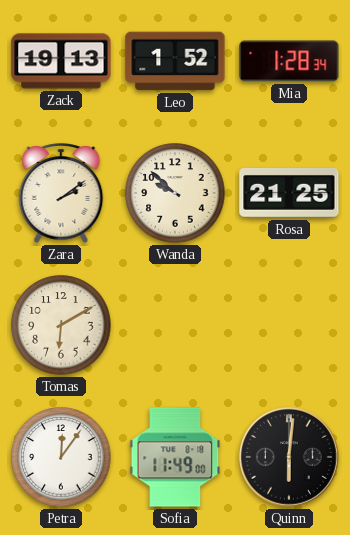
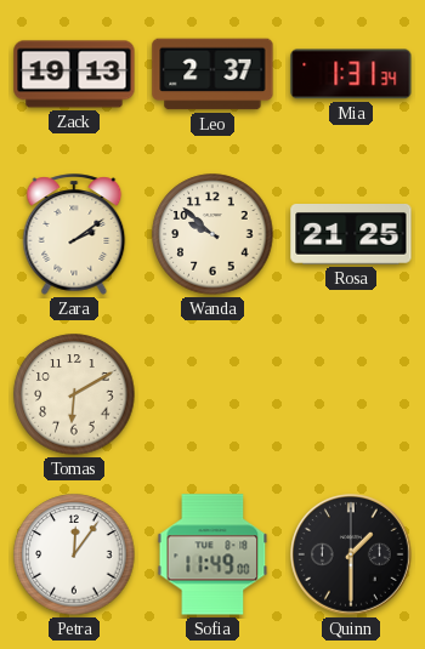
Leo: 1:52 -> 2:37
Mia: 1:28 -> 1:31
Quinn: 6:01 -> 1:30
